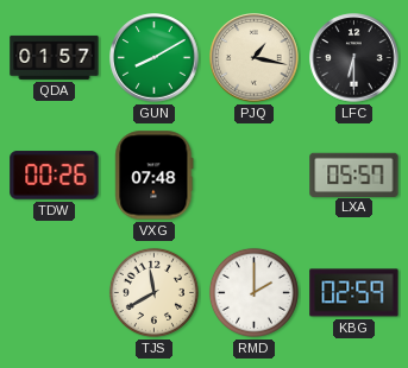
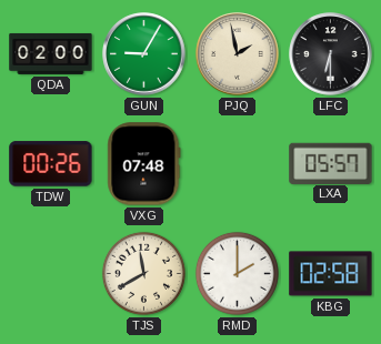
QDA: 01:57 -> 02:00
GUN: 8:10 -> 9:05
PJQ: 1:17 -> 1:58
KBG: 02:59 -> 02:58
